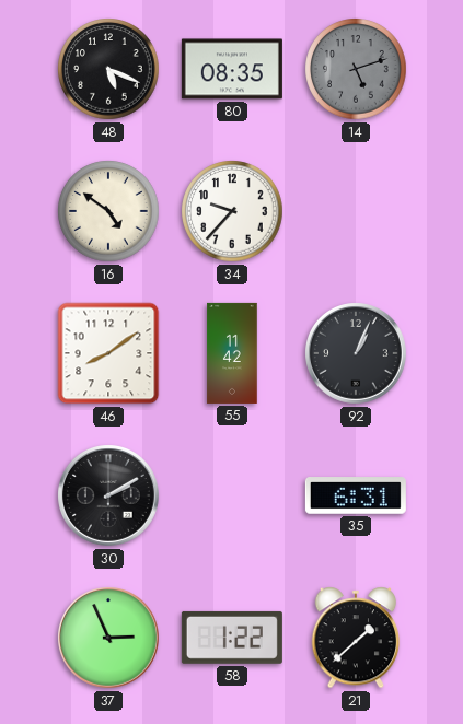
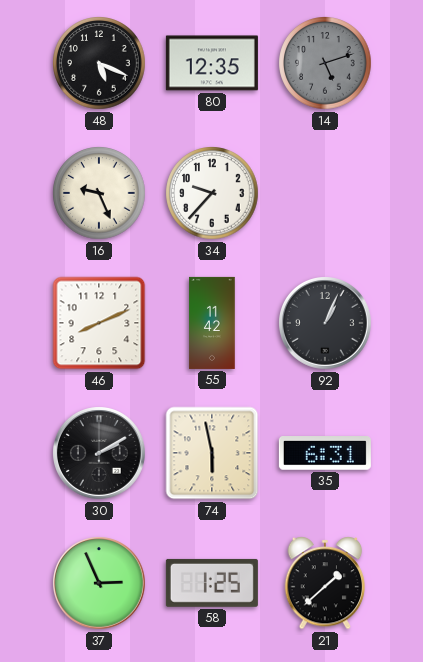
80: 08:35 -> 12:35
16: 4:51 -> 9:26
46: 8:09 -> 8:11
74: none -> 5:58
58: 1:22 -> 1:25
